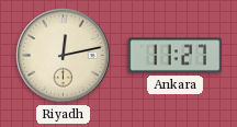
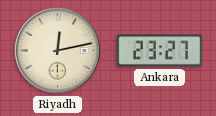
Ankara: 11:27 -> 23:27
